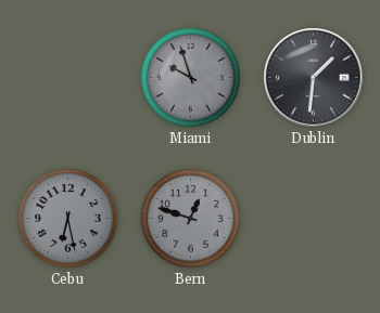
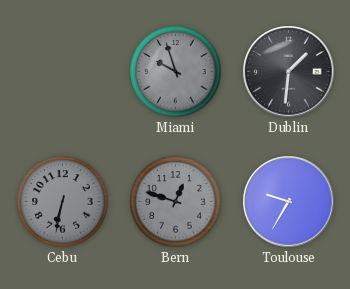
Cebu: 6:28 -> 6:32
Toulouse: none -> 9:35
